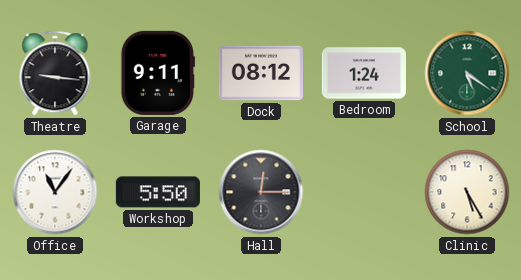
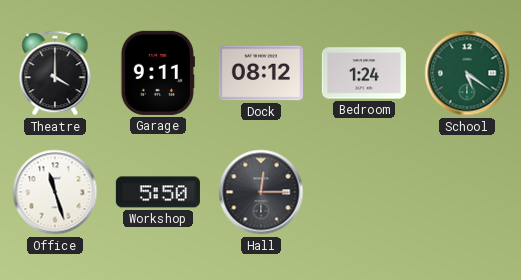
Theatre: 9:16 -> 4:00
Office: 11:06 -> 11:27
Clinic: 5:25 -> none
